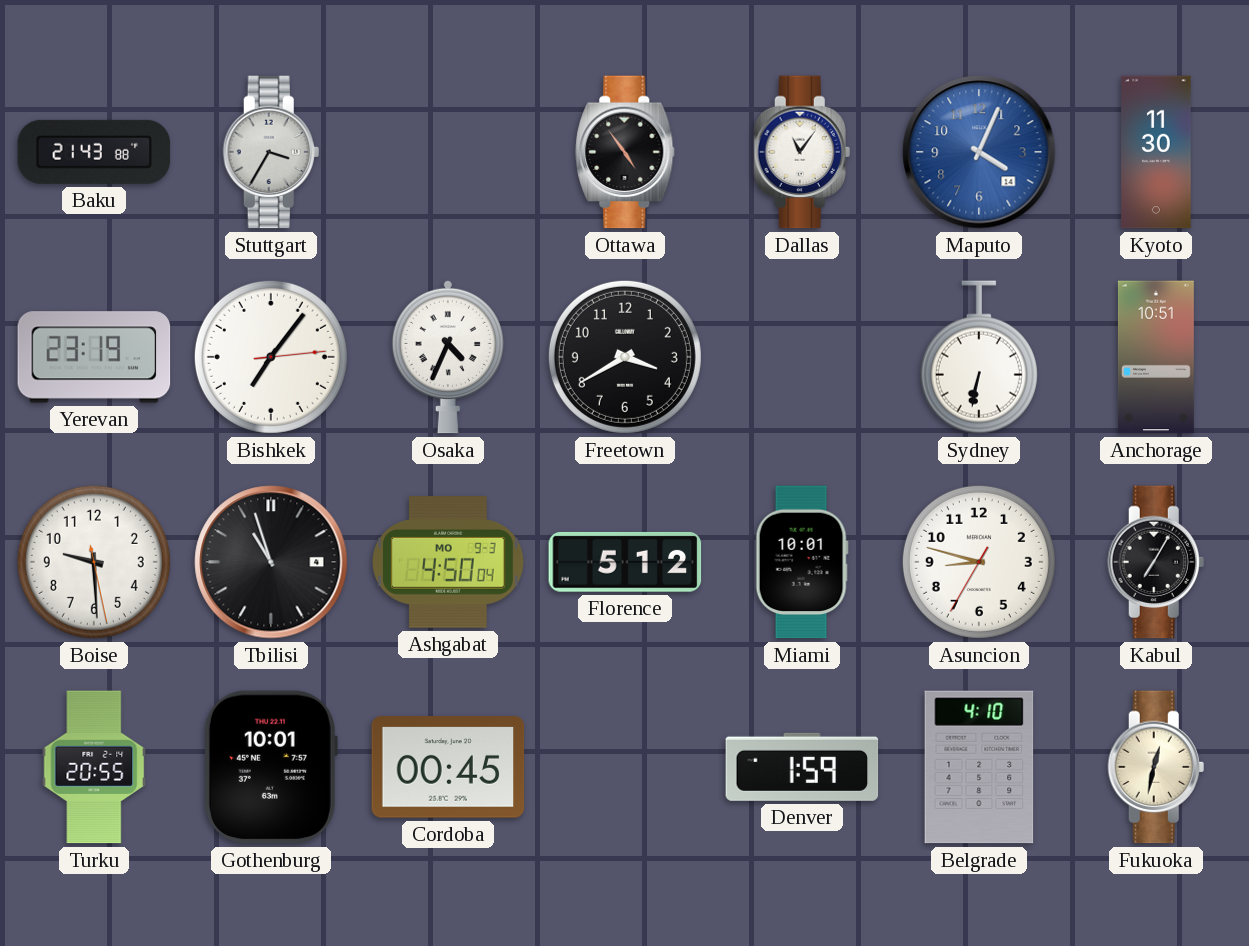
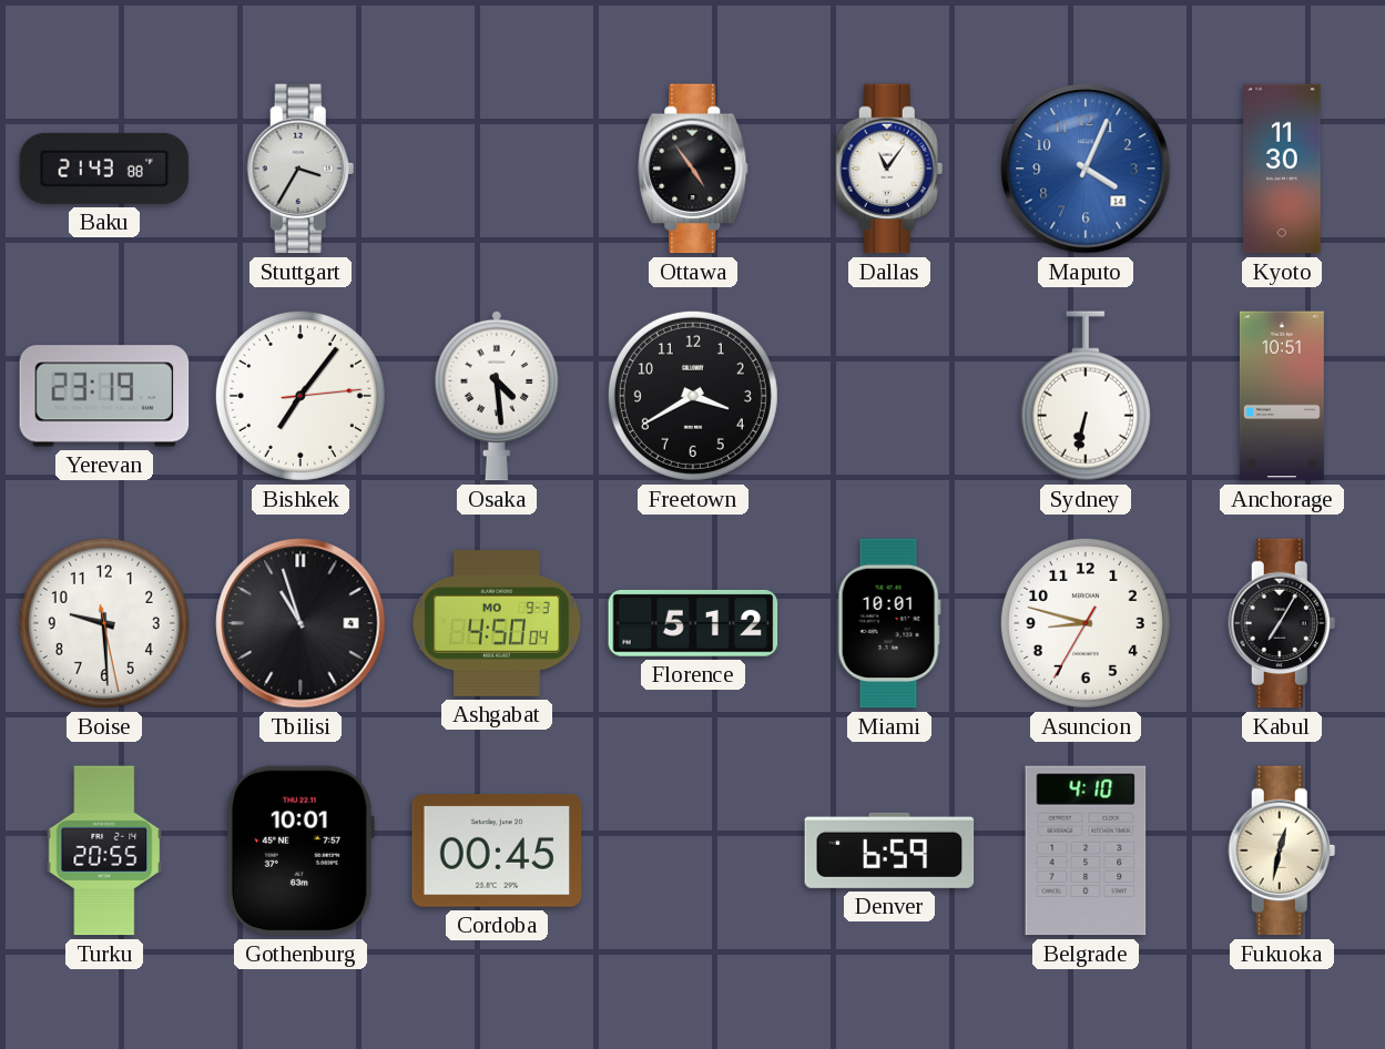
Osaka: 4:34 -> 4:29
Denver: 1:59 -> 6:59
